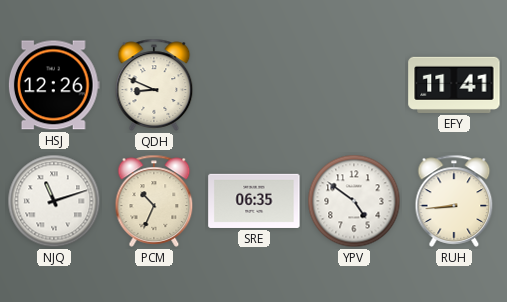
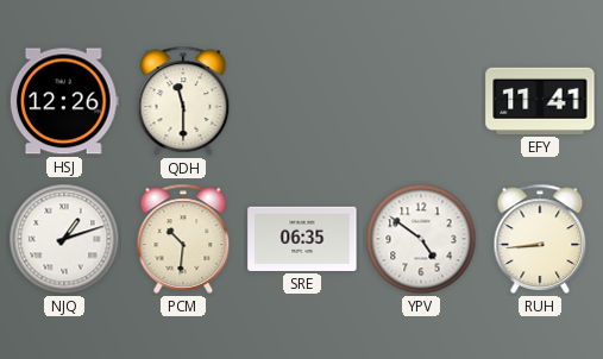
QDH: 8:49 -> 11:30
NJQ: 11:12 -> 1:12
PCM: 10:34 -> 10:31
